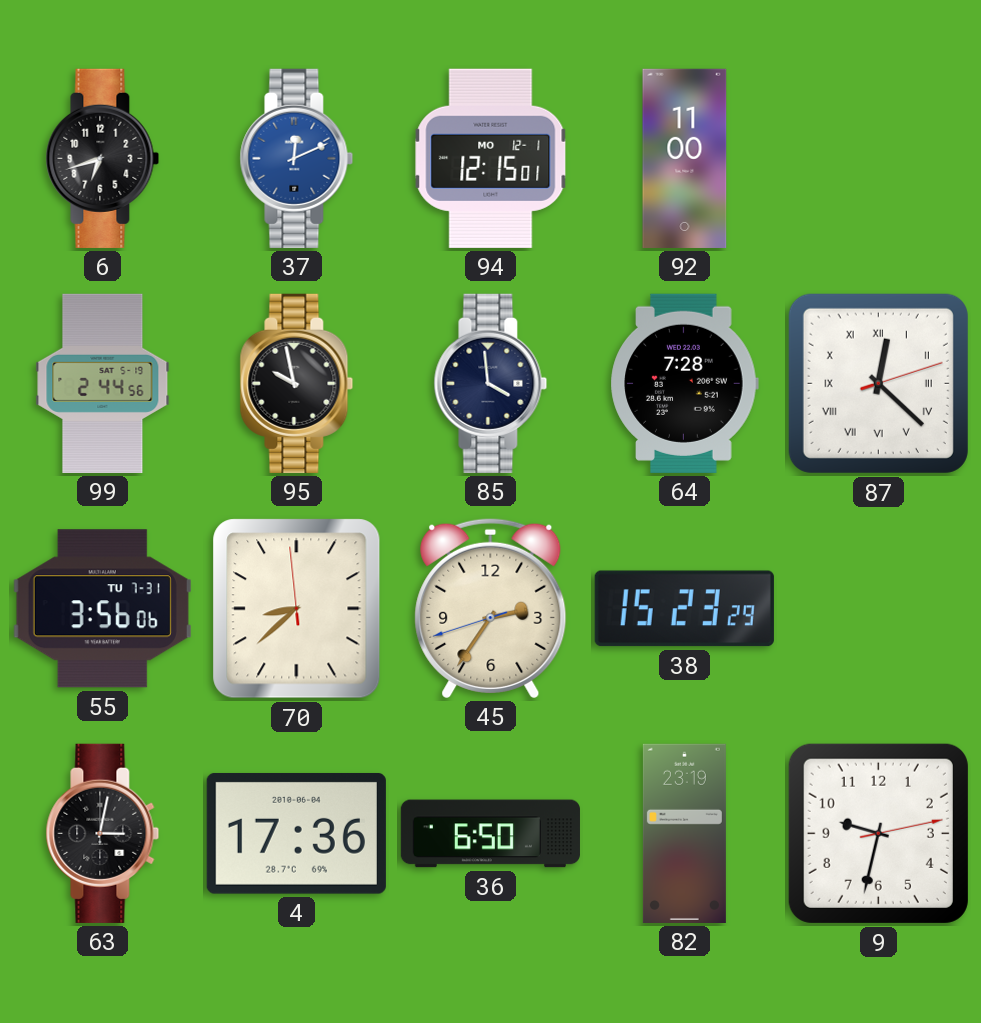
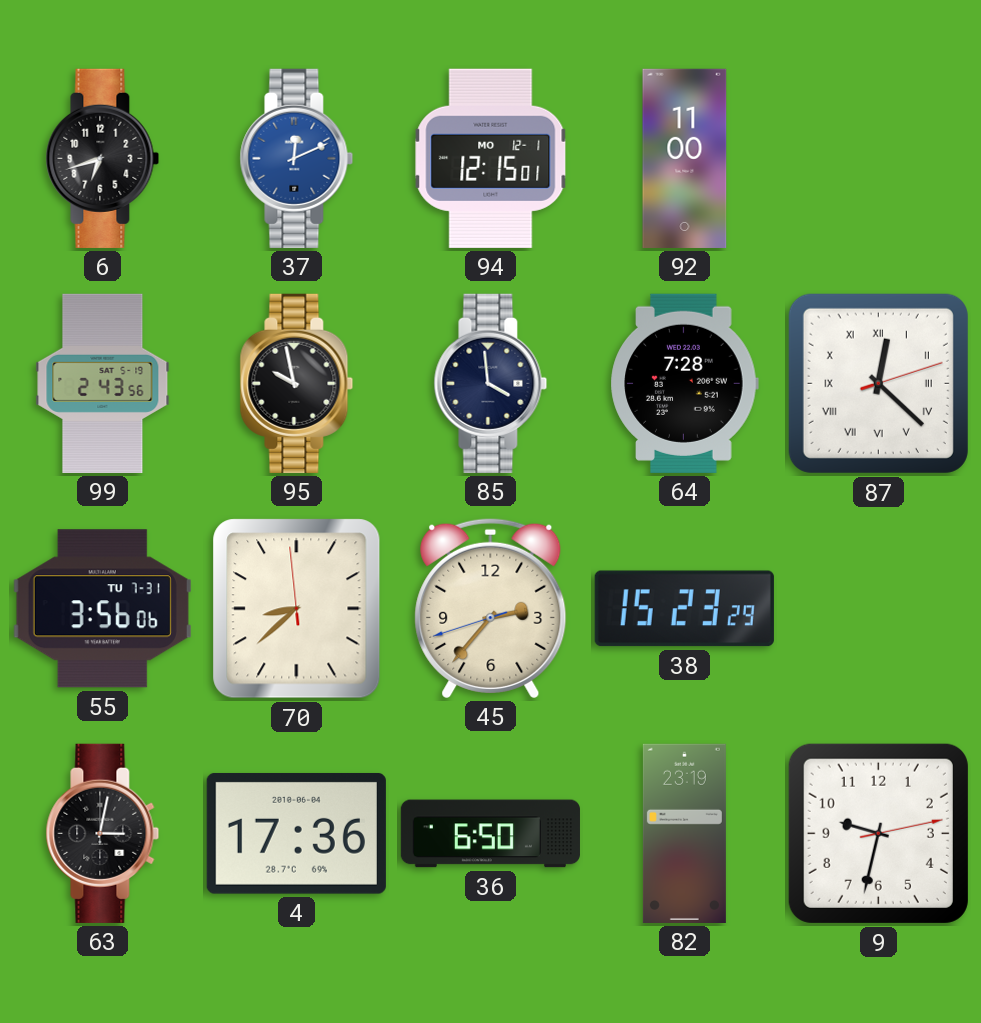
99: 2:44 -> 2:43
45: 2:35 -> 2:36
